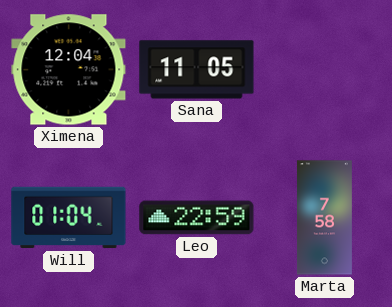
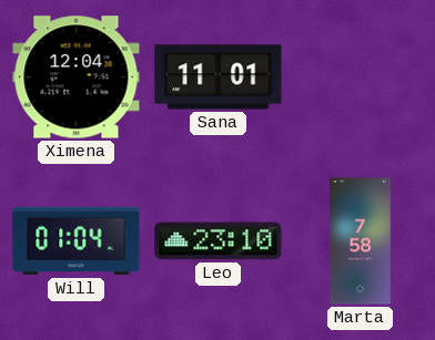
Sana: 11:05 -> 11:01
Leo: 22:59 -> 23:10
